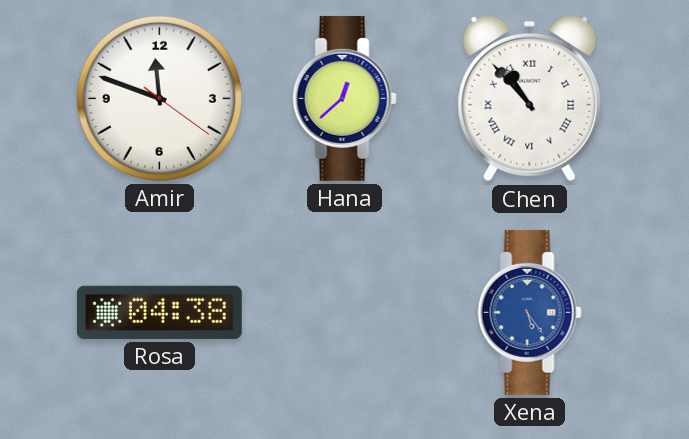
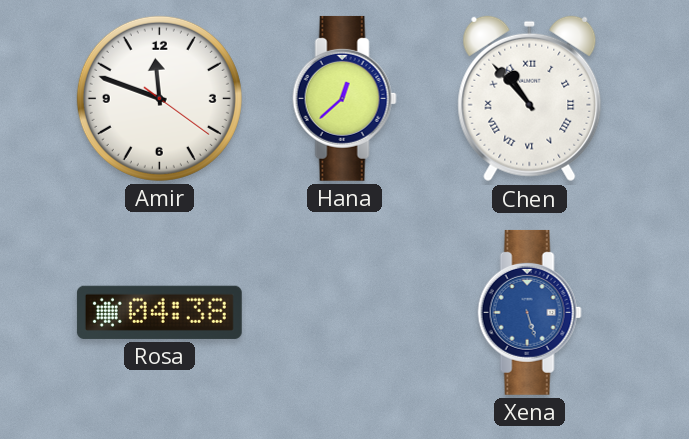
Xena: 5:24 -> 5:27
